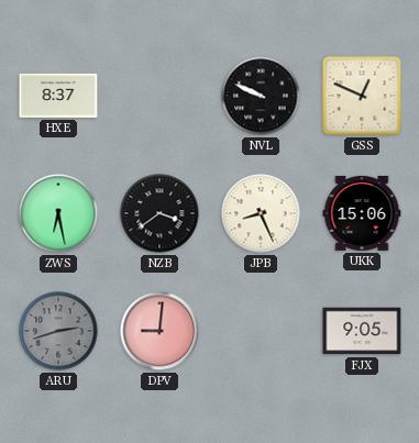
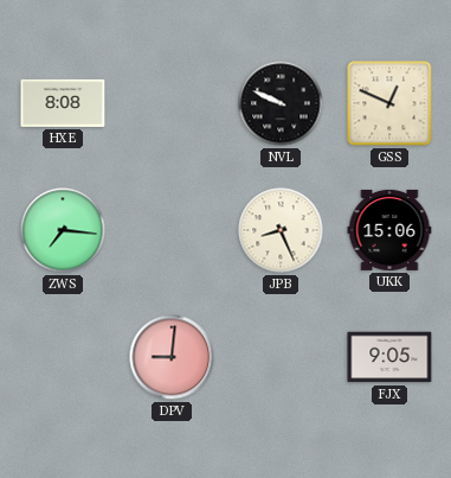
HXE: 8:37 -> 8:08
ZWS: 6:28 -> 7:16
NZB: 3:39 -> none
ARU: 2:42 -> none
